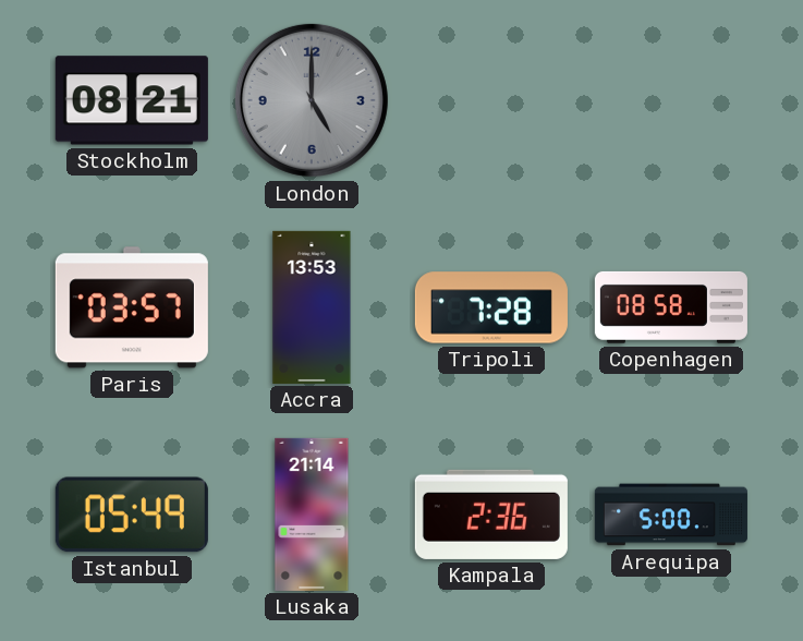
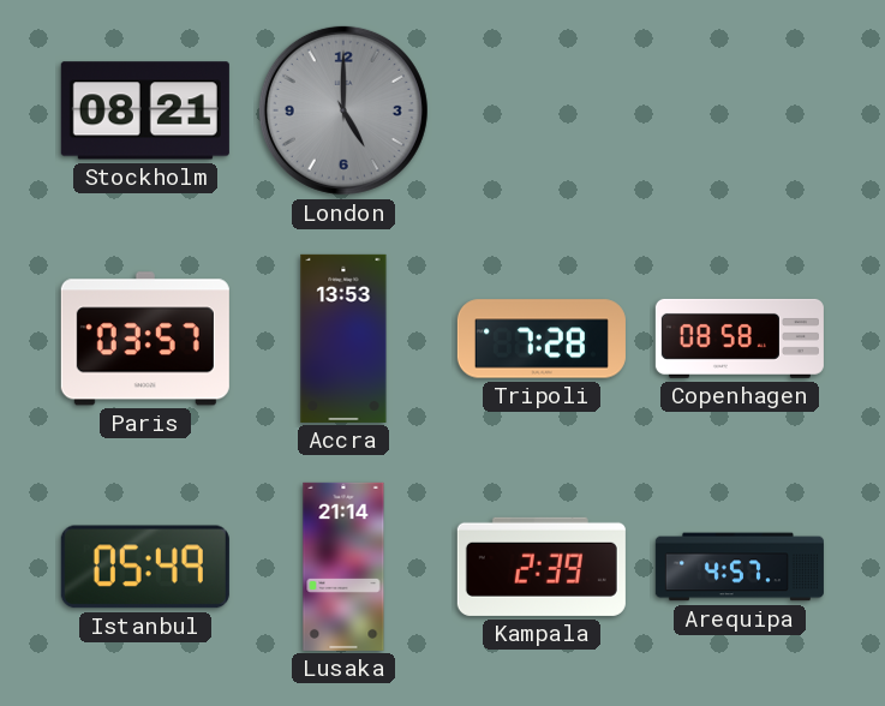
Kampala: 2:36 -> 2:39
Arequipa: 5:00 -> 4:57
